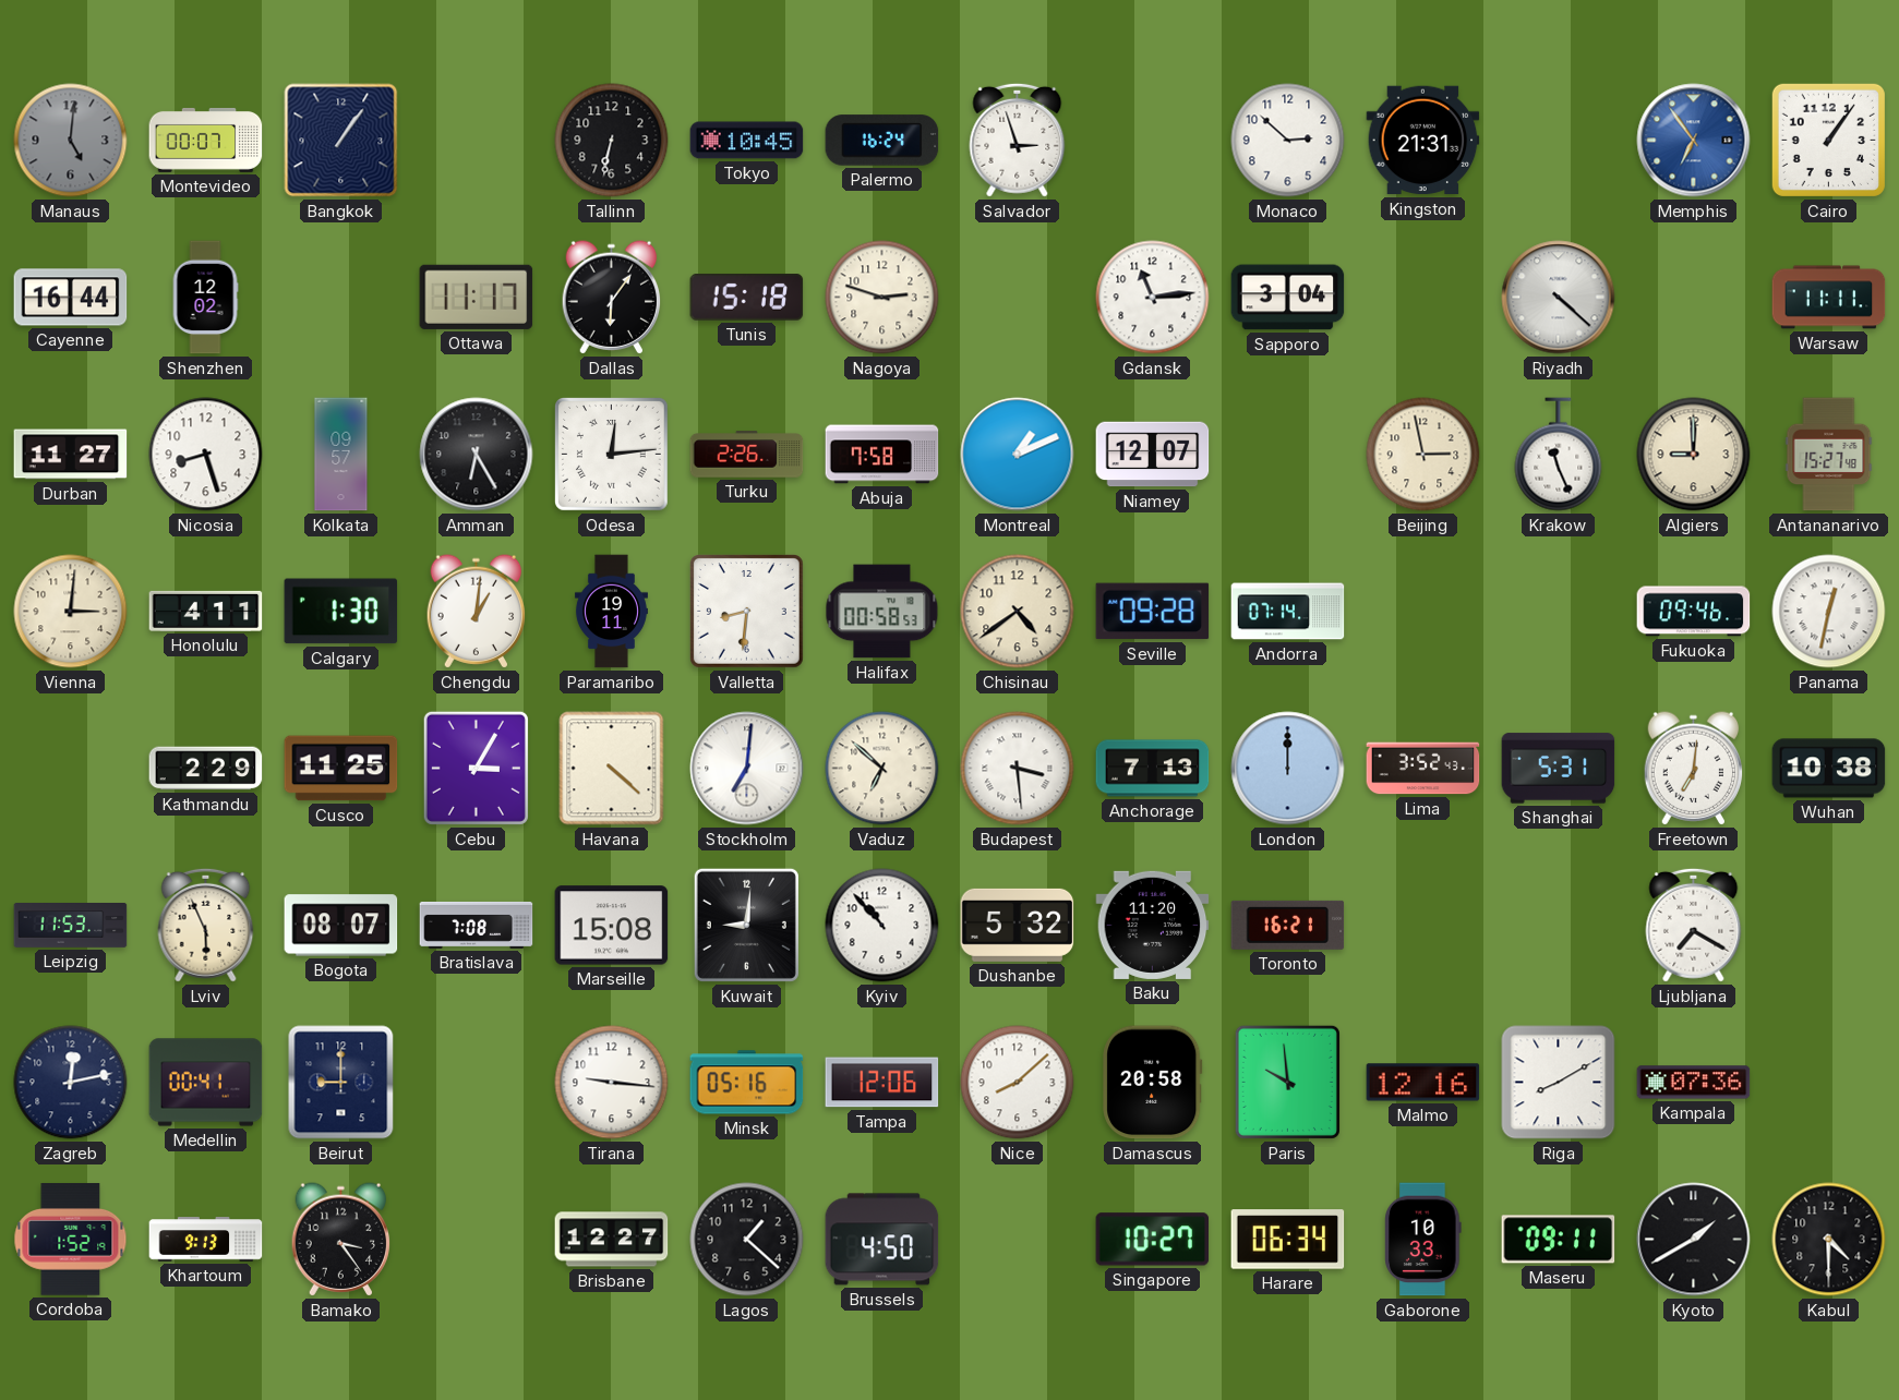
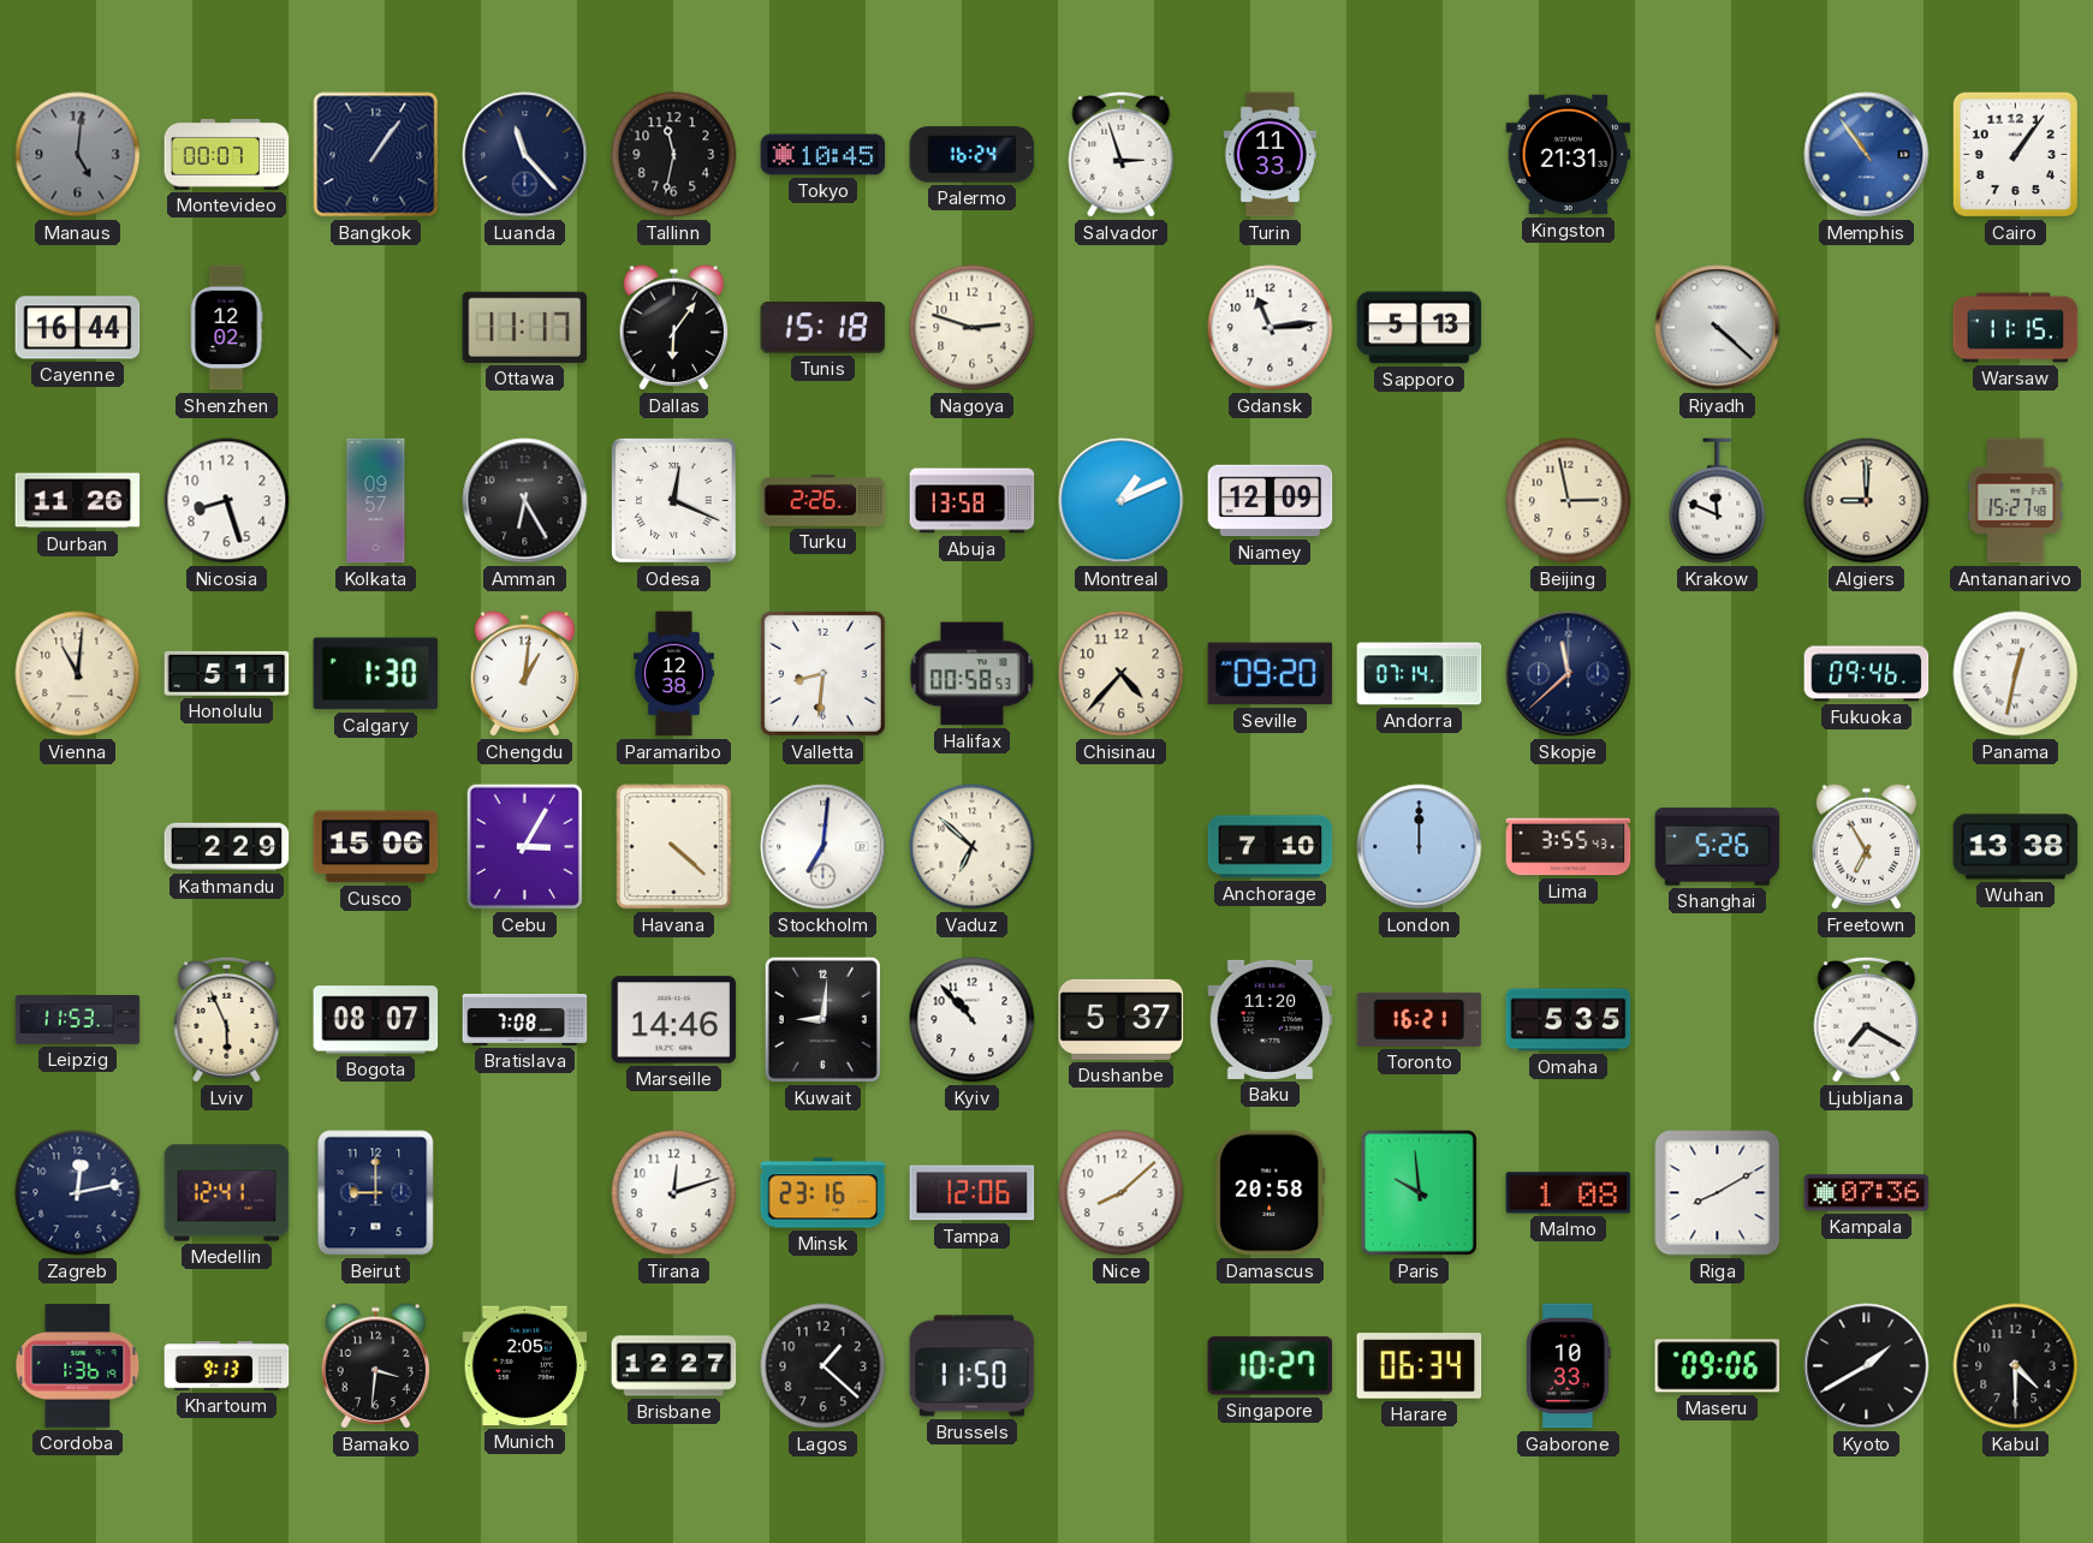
Luanda: none -> 11:23
Tallinn: 6:32 -> 11:32
Turin: none -> 11:33
Monaco: 2:52 -> none
Memphis: 6:54 -> 10:54
Sapporo: 3:04 -> 5:13
Warsaw: 11:11 -> 11:15
Durban: 11:27 -> 11:26
Odesa: 12:14 -> 12:19
Abuja: 7:58 -> 13:58
Niamey: 12:07 -> 12:09
Krakow: 11:26 -> 11:49
Vienna: 3:01 -> 11:01
Honolulu: 4:11 -> 5:11
Paramaribo: 19:11 -> 12:38
Chisinau: 4:39 -> 4:37
Seville: 09:28 -> 09:20
Skopje: none -> 11:38
Cusco: 11:25 -> 15:06
Budapest: 3:29 -> none
Anchorage: 7:13 -> 7:10
Lima: 3:52 -> 3:55
Shanghai: 5:31 -> 5:26
Freetown: 7:01 -> 6:55
Wuhan: 10:38 -> 13:38
Marseille: 15:08 -> 14:46
Dushanbe: 5:32 -> 5:37
Omaha: none -> 5:35
Medellin: 00:41 -> 12:41
Tirana: 9:16 -> 12:12
Minsk: 05:16 -> 23:16
Malmo: 12:16 -> 1:08
Cordoba: 1:52 -> 1:36
Bamako: 3:24 -> 3:31
Munich: none -> 2:05
Brussels: 4:50 -> 11:50
Maseru: 09:11 -> 09:06
